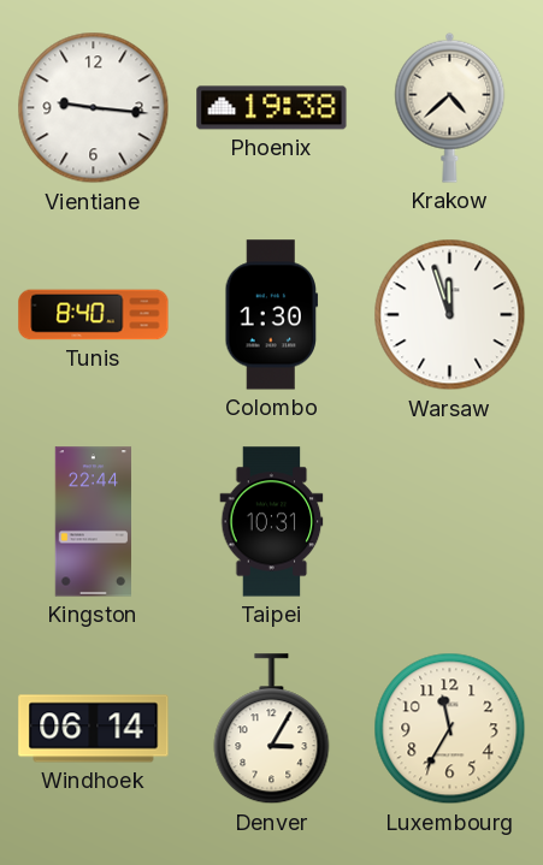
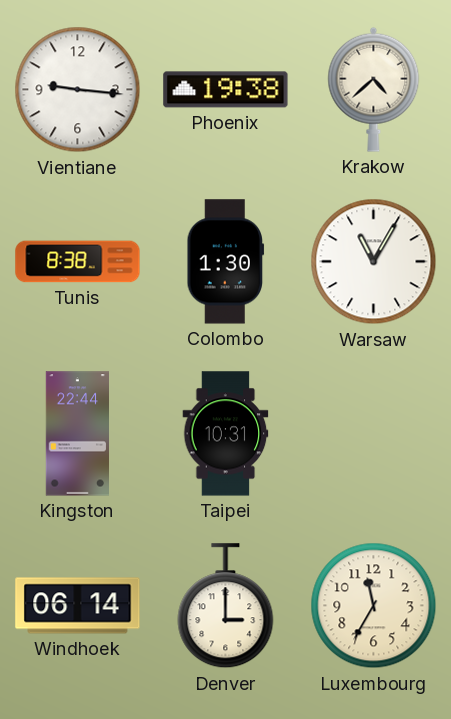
Tunis: 8:40 -> 8:38
Warsaw: 11:57 -> 11:05
Denver: 3:05 -> 3:00
